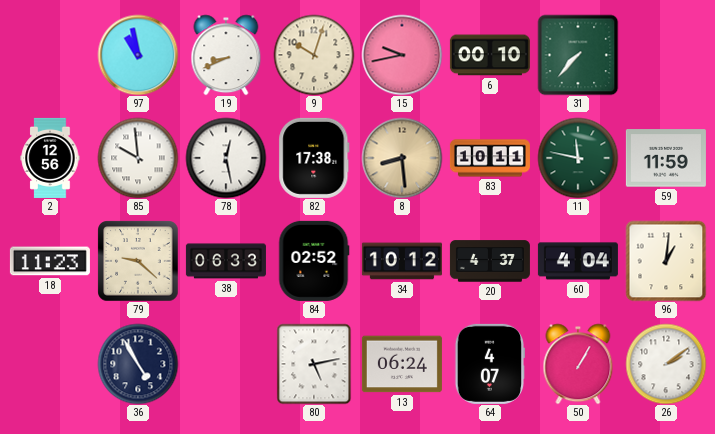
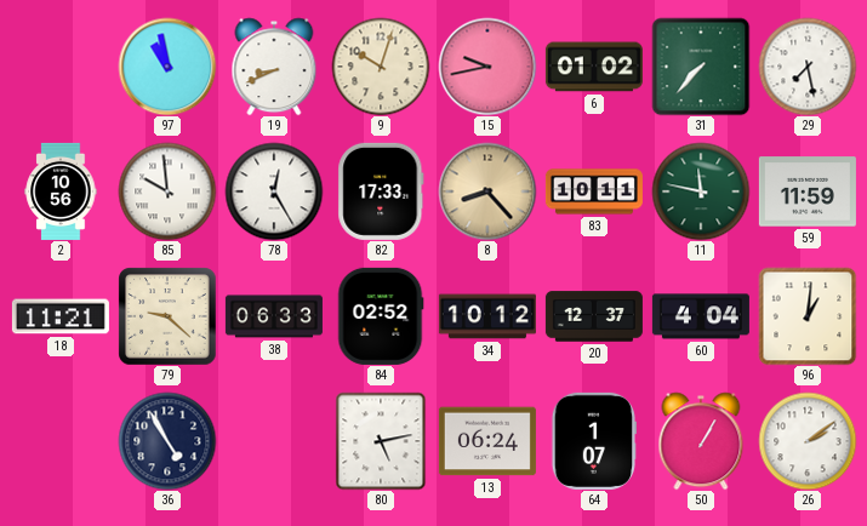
6: 00:10 -> 01:02
29: none -> 7:28
2: 12:56 -> 10:56
78: 12:28 -> 12:25
82: 17:38 -> 17:33
8: 8:29 -> 8:23
18: 11:23 -> 11:21
20: 4:37 -> 12:37
64: 4:07 -> 1:07
